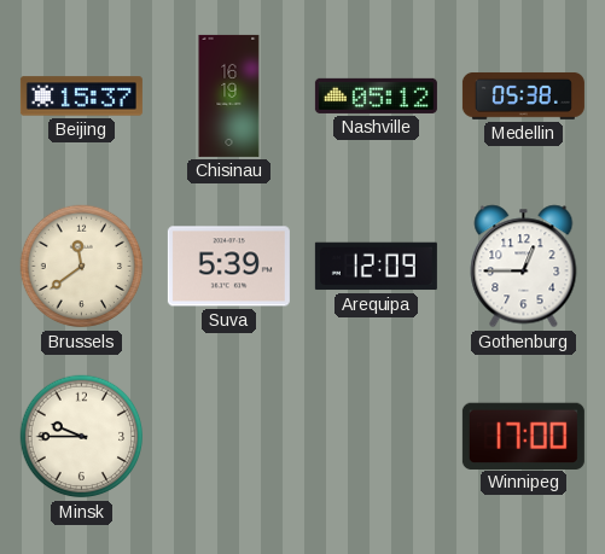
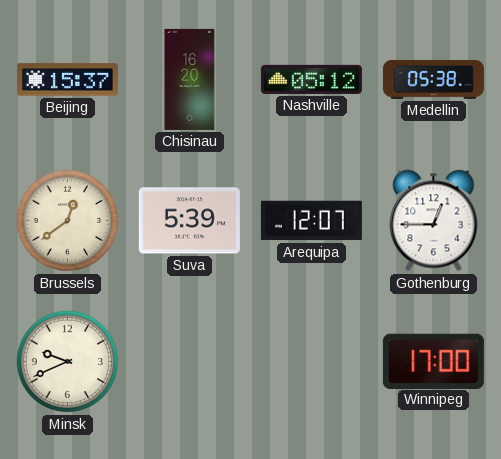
Chisinau: 16:19 -> 16:20
Brussels: 11:39 -> 12:39
Arequipa: 12:09 -> 12:07
Minsk: 9:45 -> 9:41
